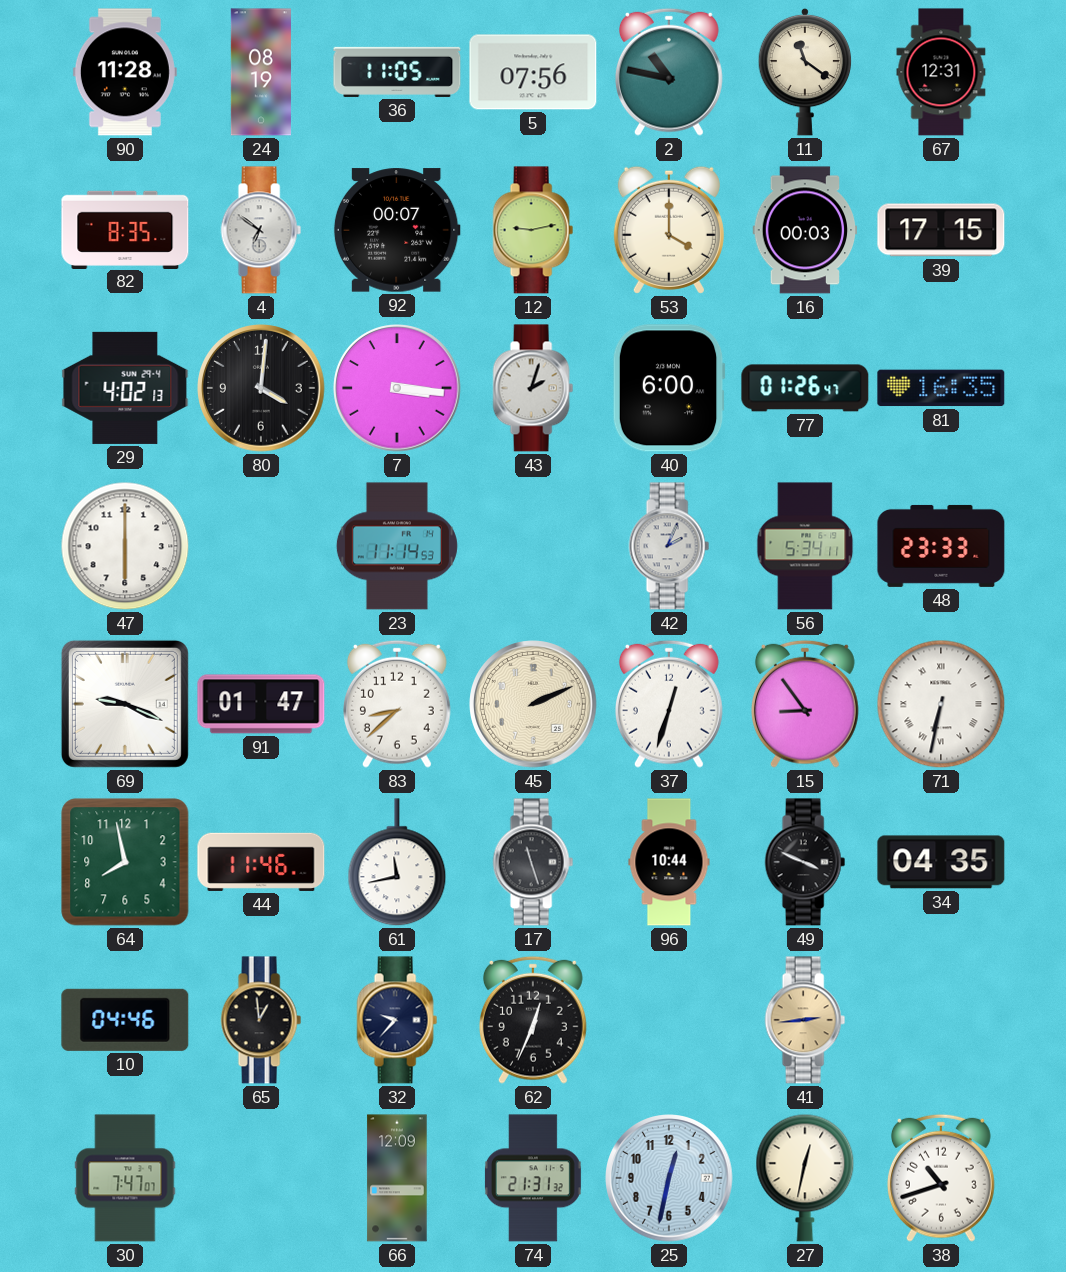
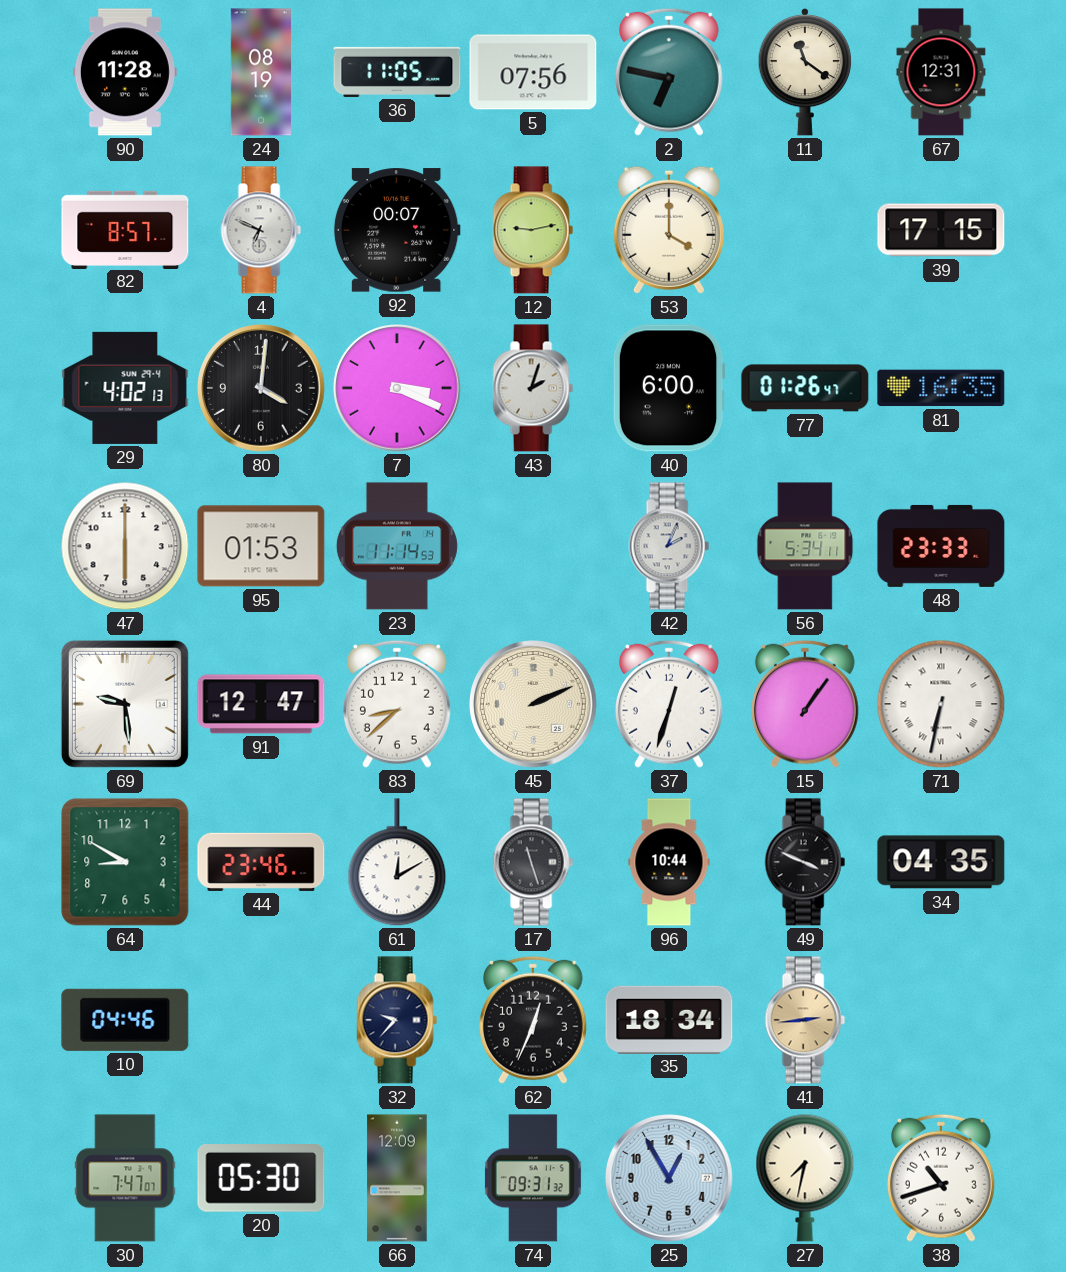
2: 10:47 -> 6:47
82: 8:35 -> 8:57
4: 6:51 -> 6:49
16: 00:03 -> none
7: 3:16 -> 3:19
95: none -> 01:53
69: 9:19 -> 9:29
91: 01:47 -> 12:47
15: 8:54 -> 1:06
64: 7:58 -> 8:50
44: 11:46 -> 23:46
61: 11:43 -> 12:10
65: 12:59 -> none
35: none -> 18:34
20: none -> 05:30
74: 21:31 -> 09:31
25: 12:32 -> 12:55
27: 12:32 -> 7:32
